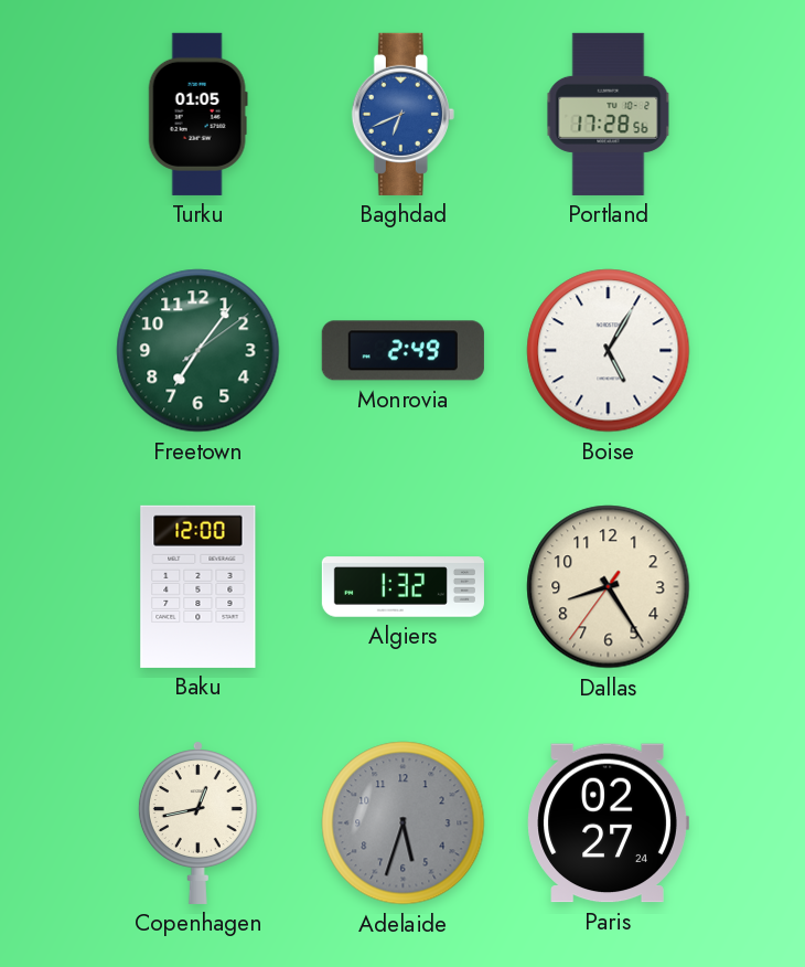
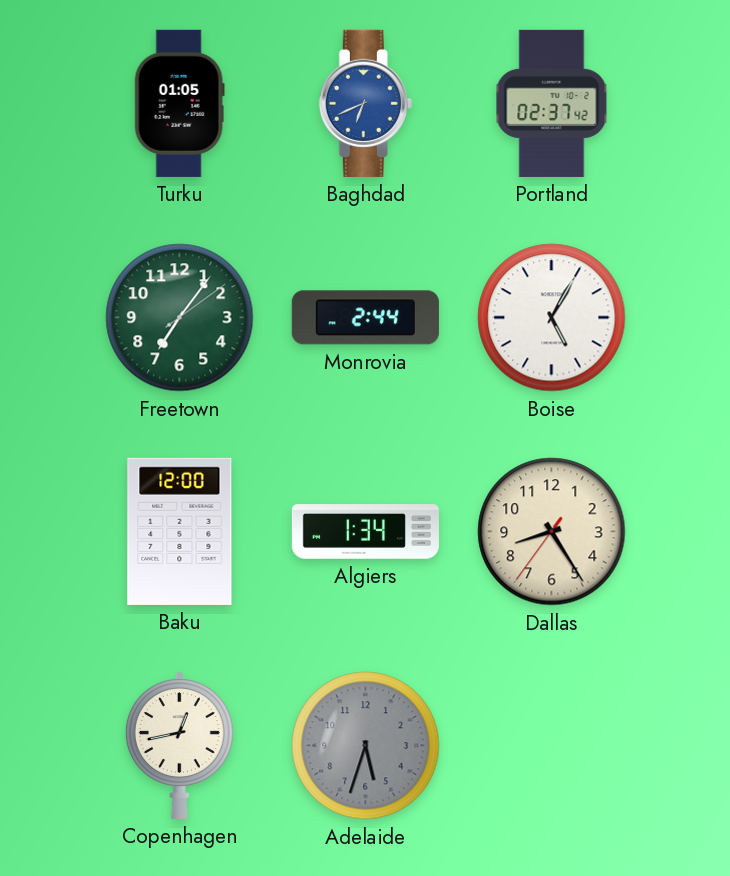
Portland: 17:28 -> 02:37
Monrovia: 2:49 -> 2:44
Algiers: 1:32 -> 1:34
Paris: 02:27 -> none
